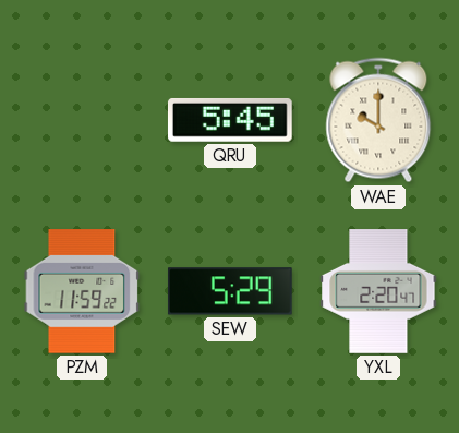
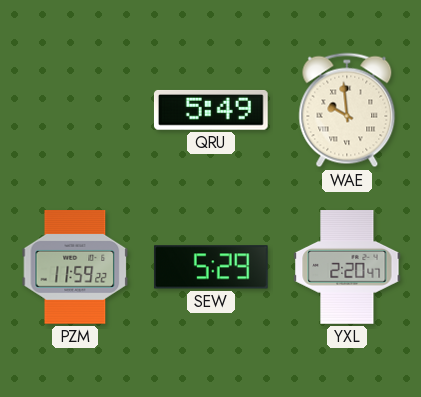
QRU: 5:45 -> 5:49
WAE: 10:00 -> 9:59
